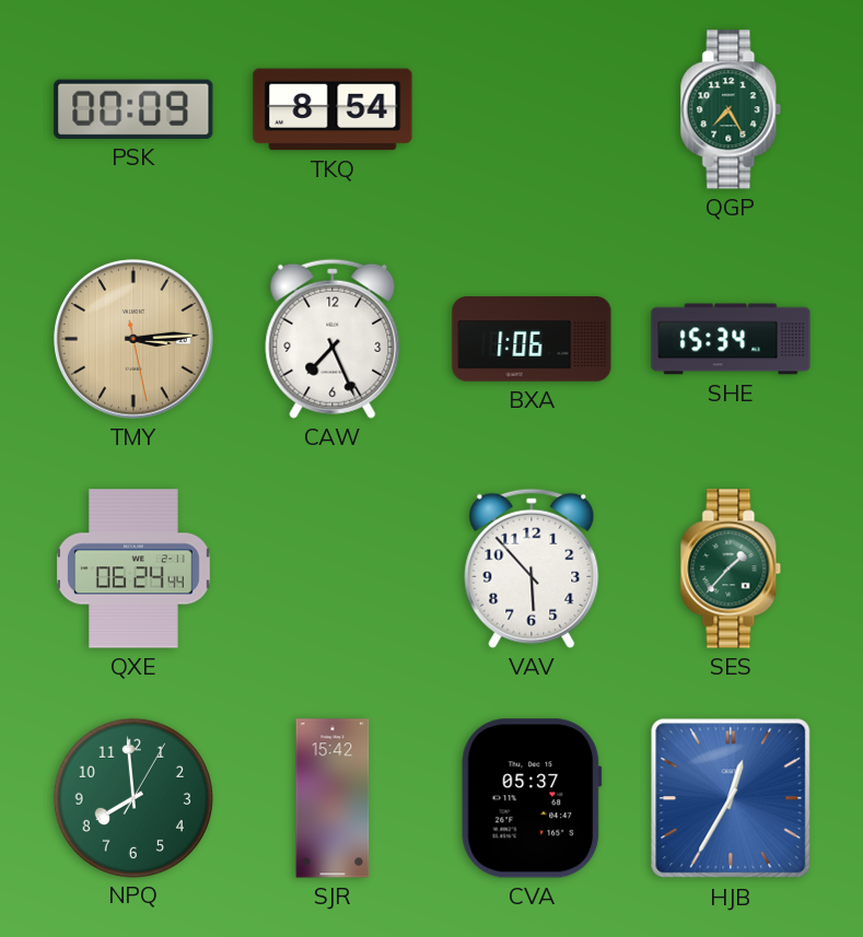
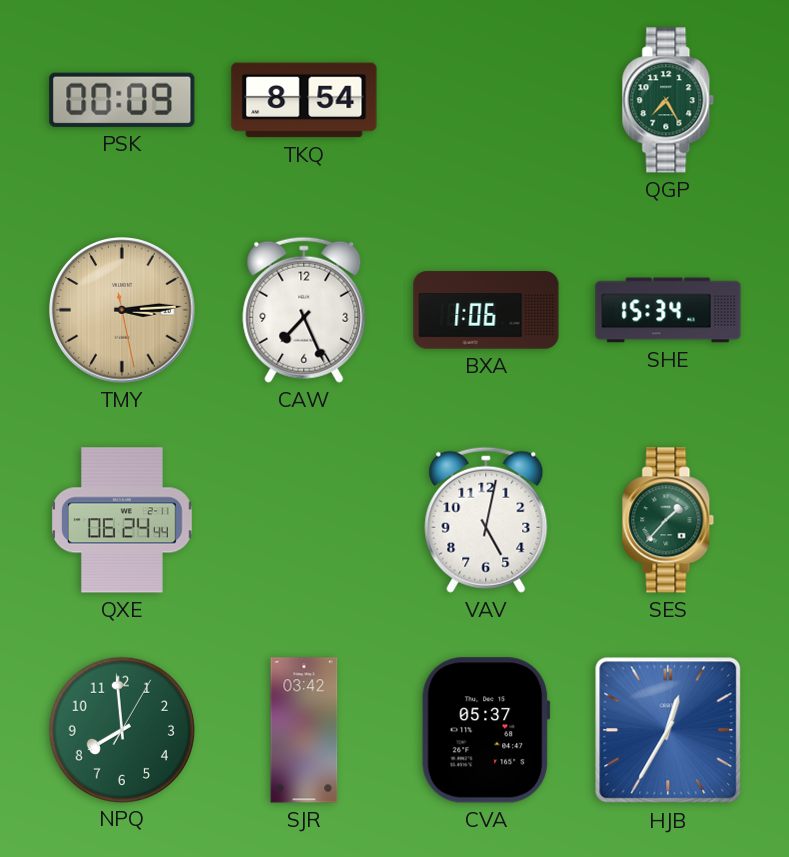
VAV: 5:53 -> 5:02
SJR: 15:42 -> 03:42
